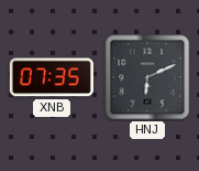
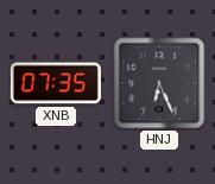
HNJ: 6:11 -> 6:26
